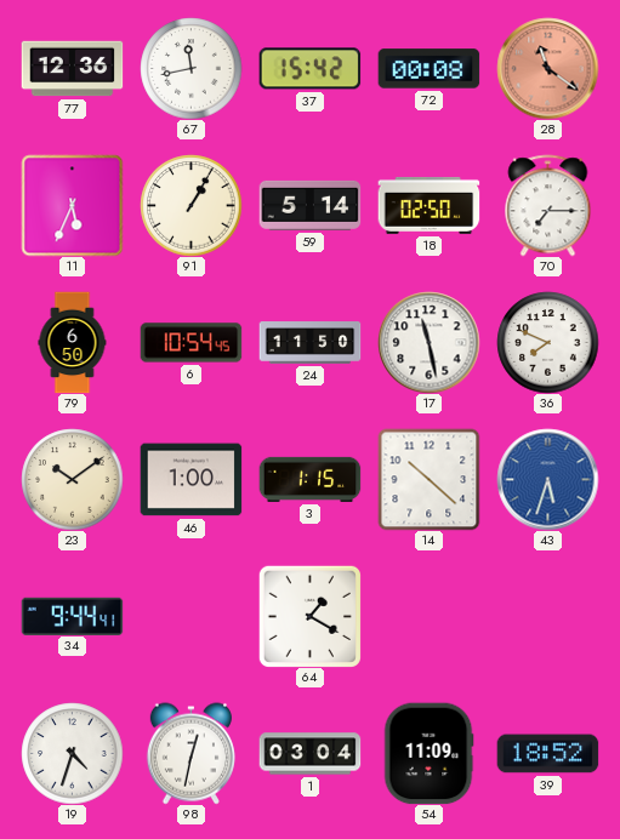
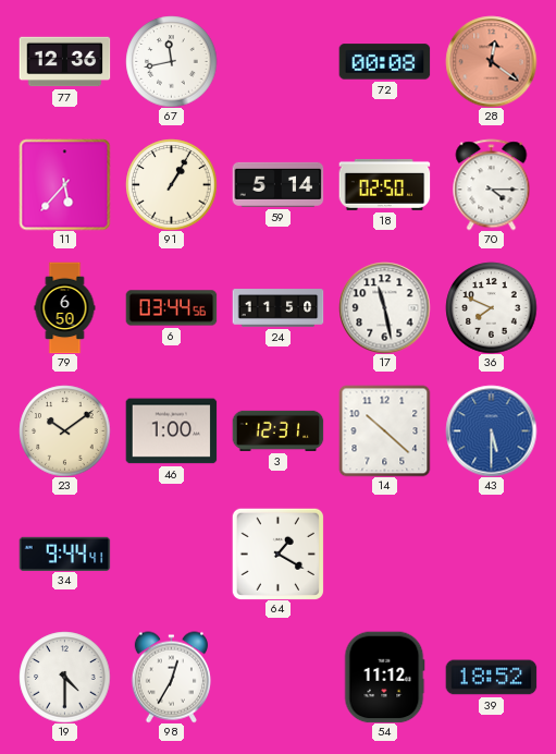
37: 15:42 -> none
28: 11:21 -> 12:21
11: 5:34 -> 5:37
70: 7:15 -> 4:15
6: 10:54 -> 03:44
3: 1:15 -> 12:31
43: 5:33 -> 5:30
19: 4:33 -> 4:30
98: 12:32 -> 12:35
1: 03:04 -> none
54: 11:09 -> 11:12
